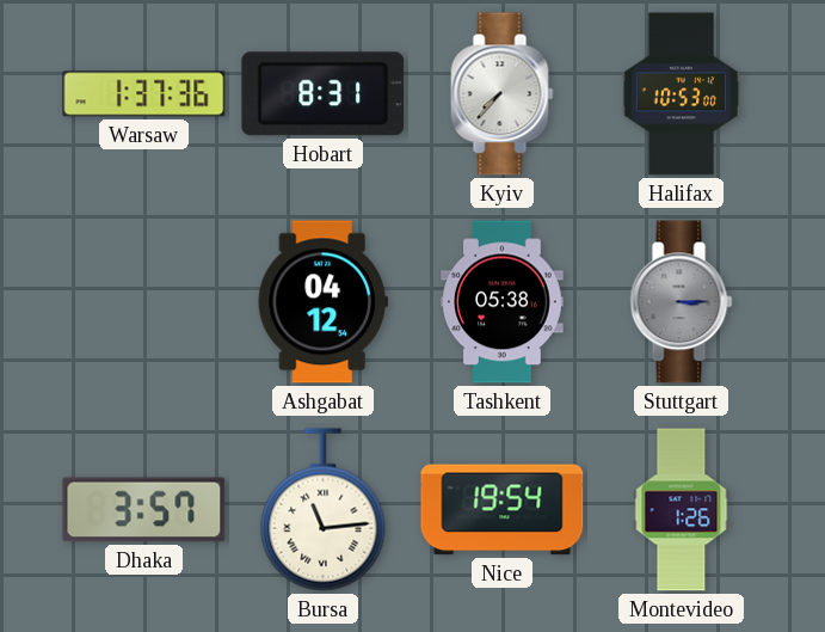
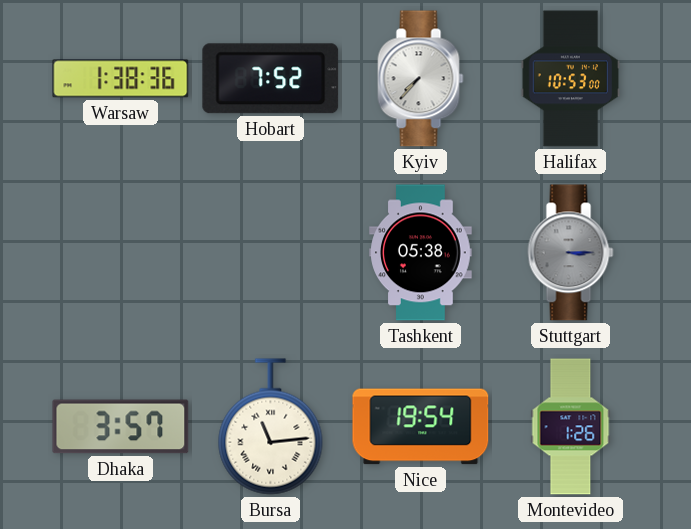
Warsaw: 1:37 -> 1:38
Hobart: 8:31 -> 7:52
Ashgabat: 04:12 -> none
